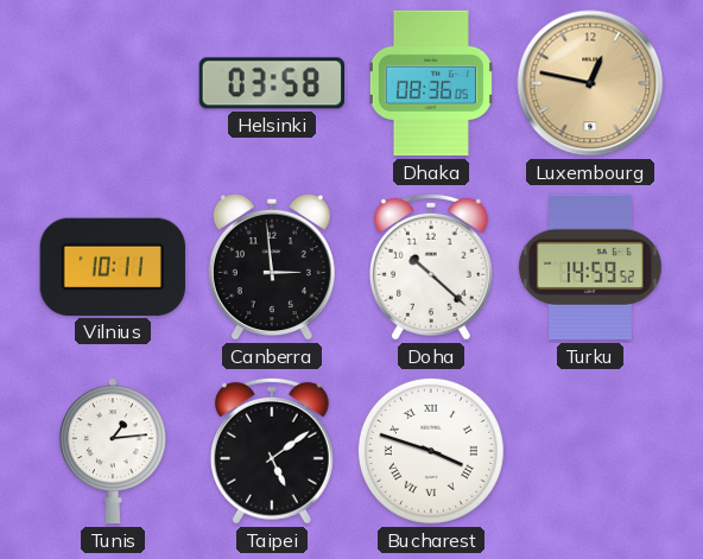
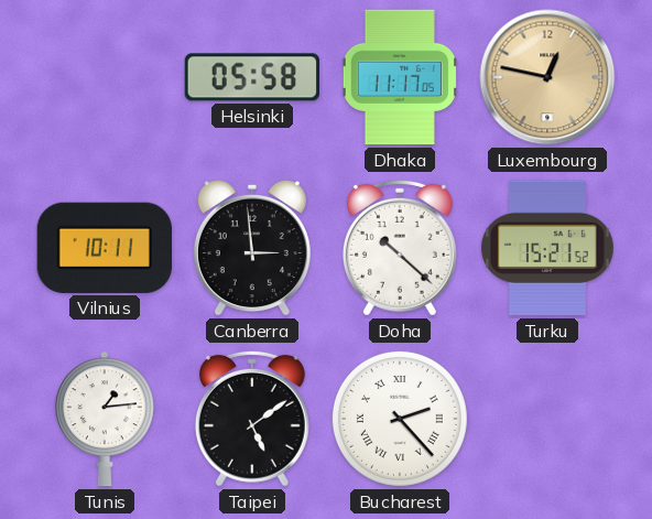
Helsinki: 03:58 -> 05:58
Dhaka: 08:36 -> 11:17
Turku: 14:59 -> 15:21
Bucharest: 3:48 -> 2:23
